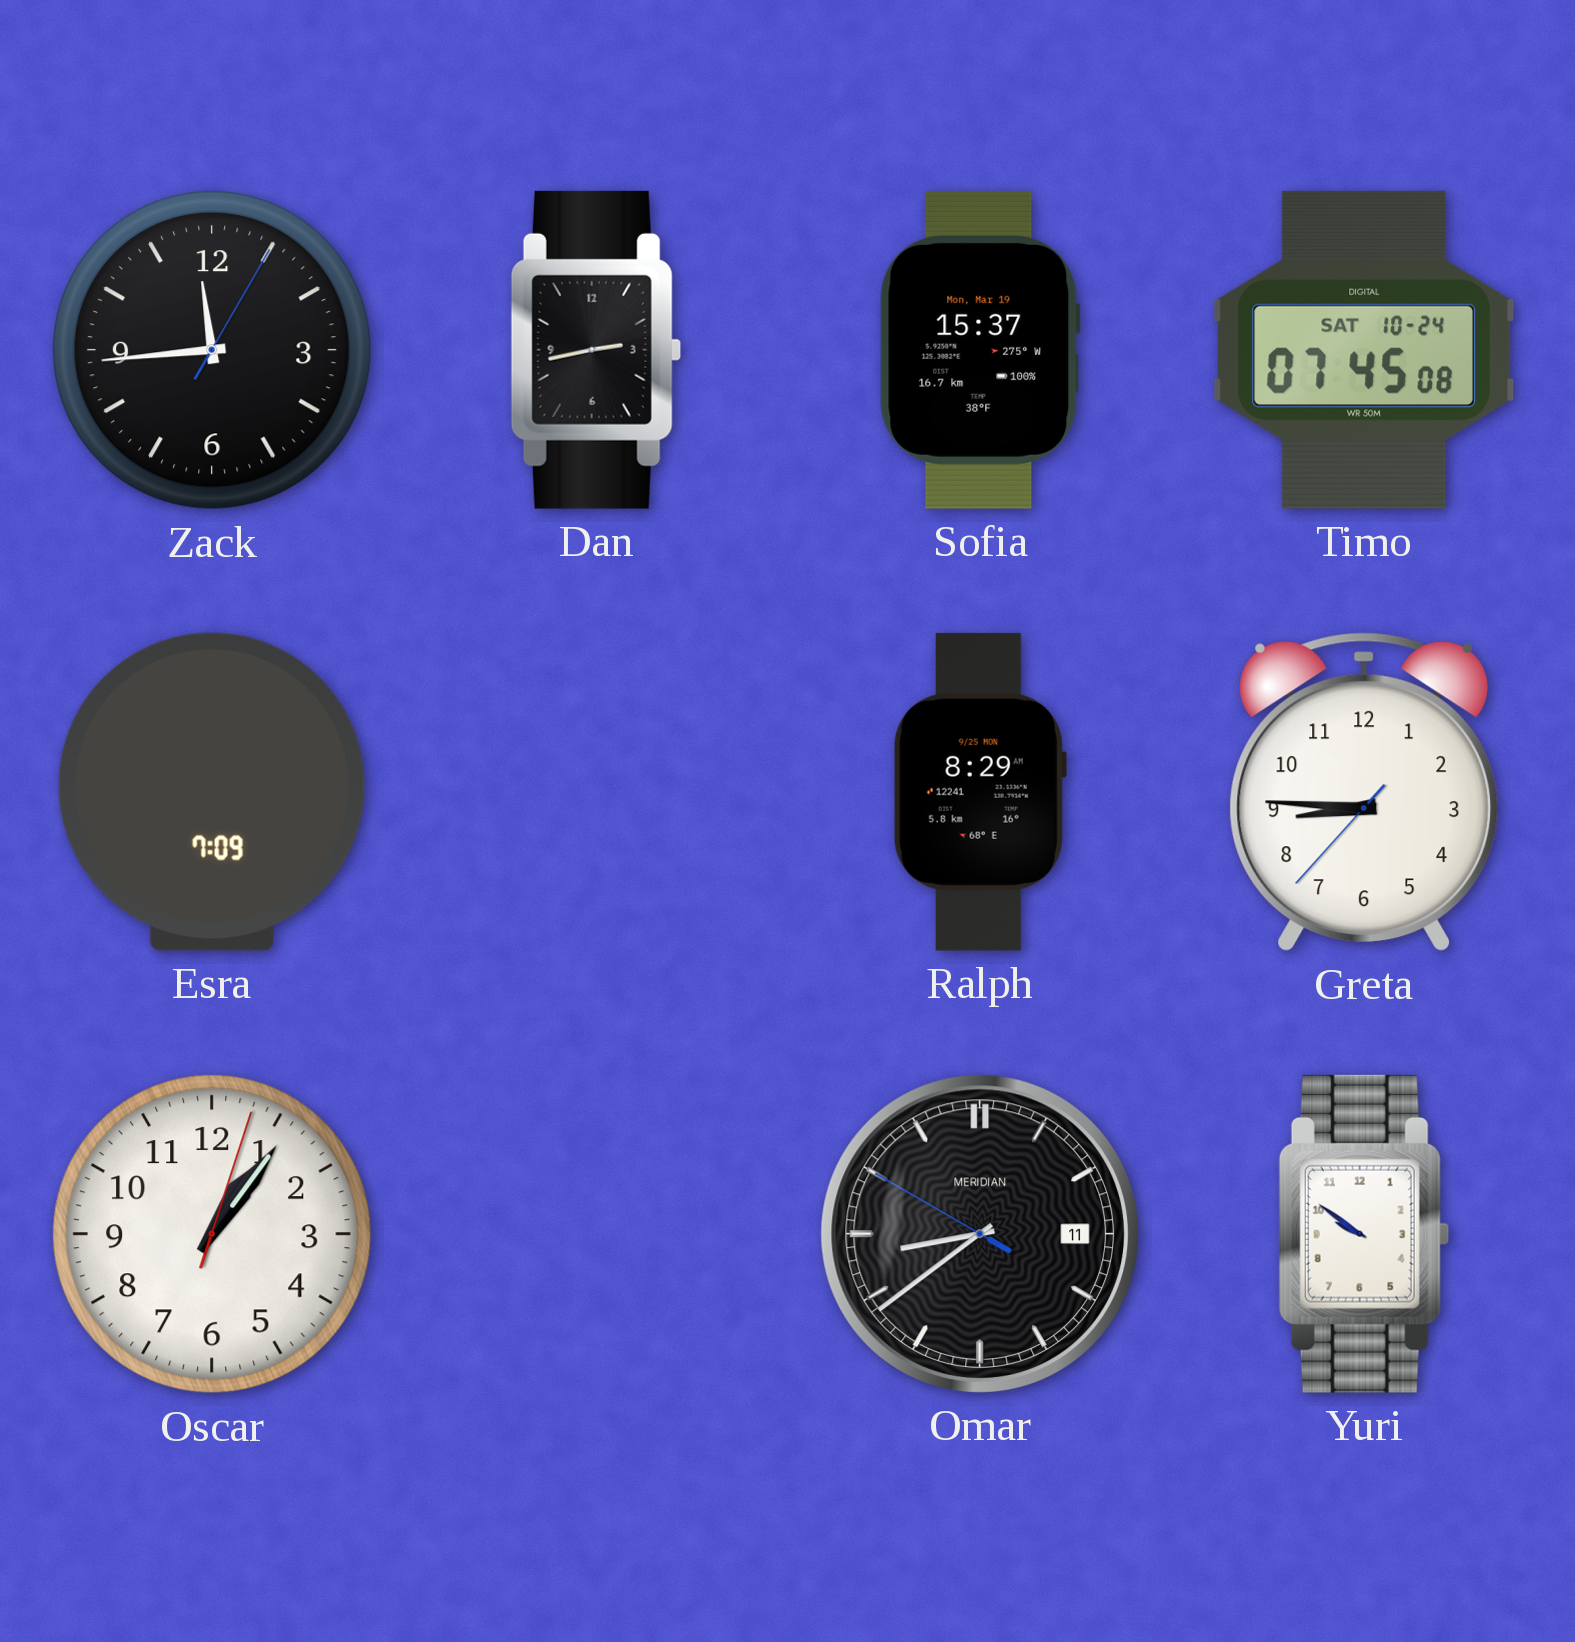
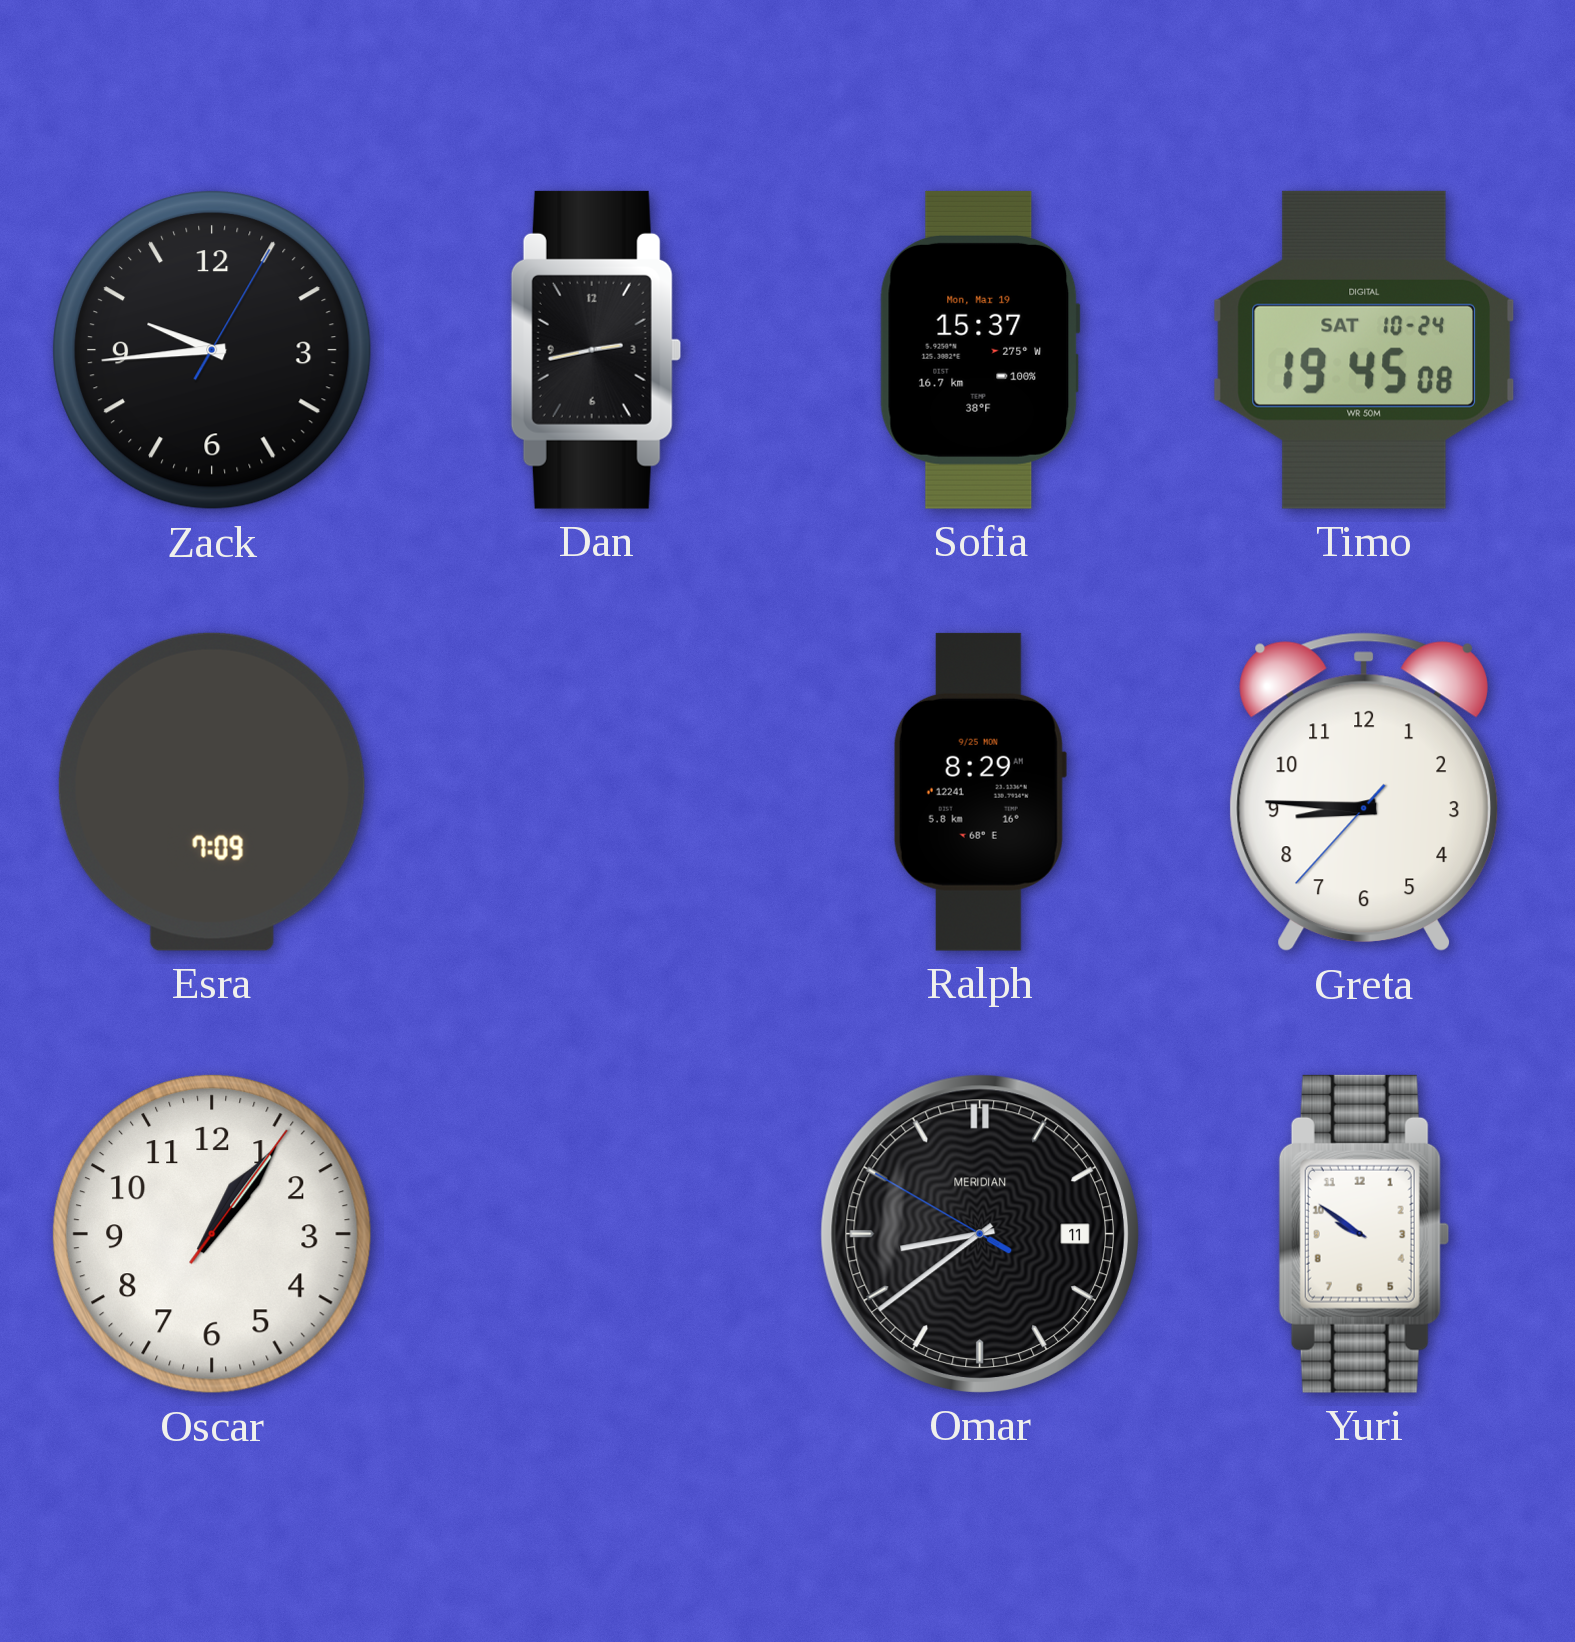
Zack: 11:44 -> 9:44
Timo: 07:45 -> 19:45
Oscar: 1:06:03 -> 1:06:06
